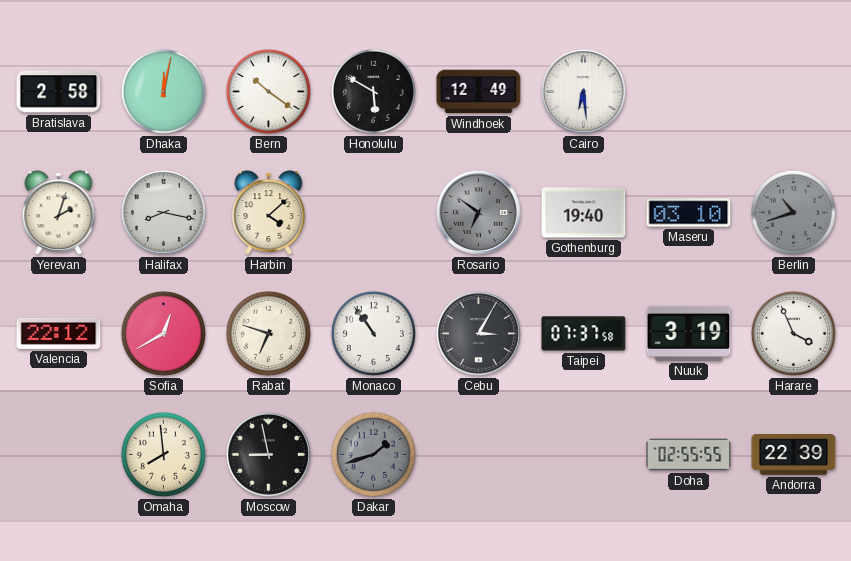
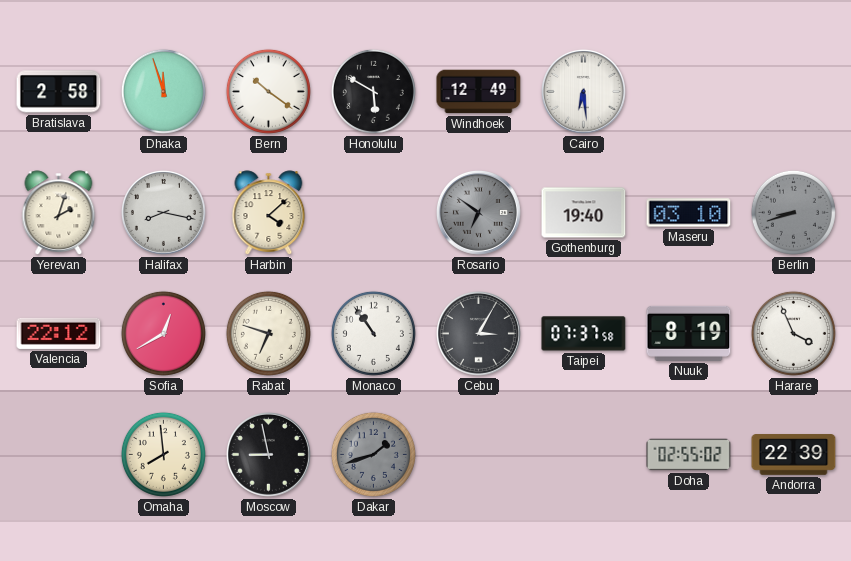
Dhaka: 12:02 -> 11:57
Berlin: 10:42 -> 8:42
Nuuk: 3:19 -> 8:19
Doha: 02:55:55 -> 02:55:02
